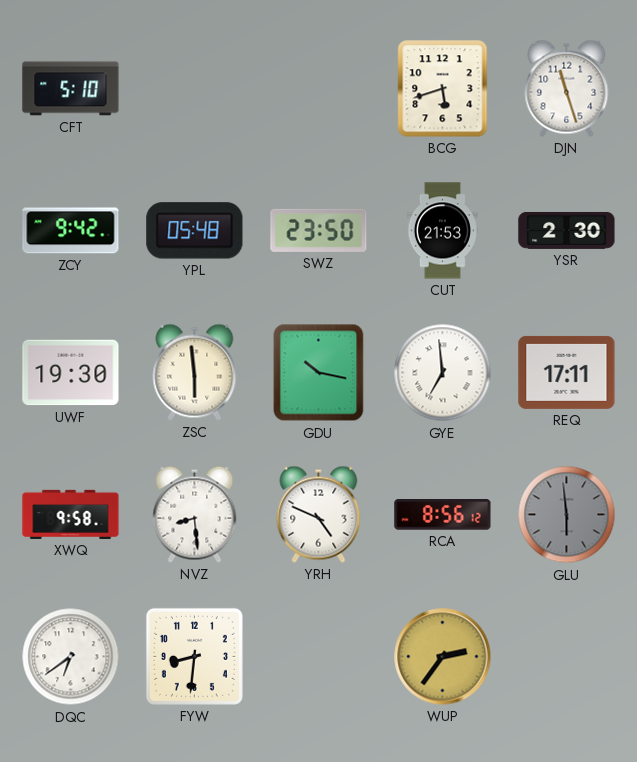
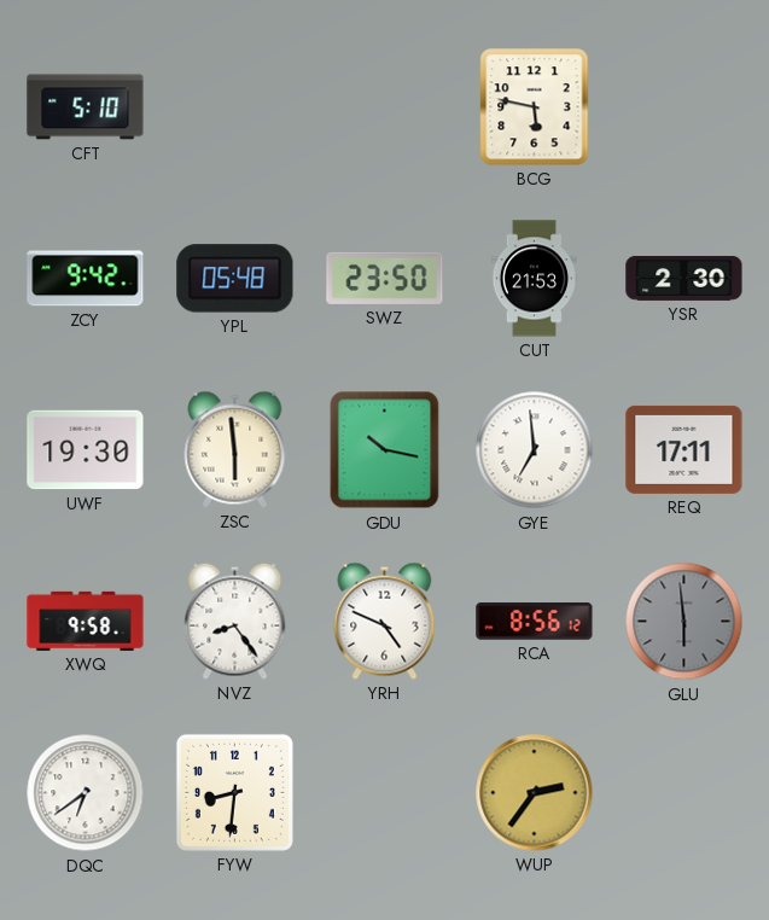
BCG: 5:42 -> 5:47
DJN: 11:27 -> none
NVZ: 8:29 -> 8:24
